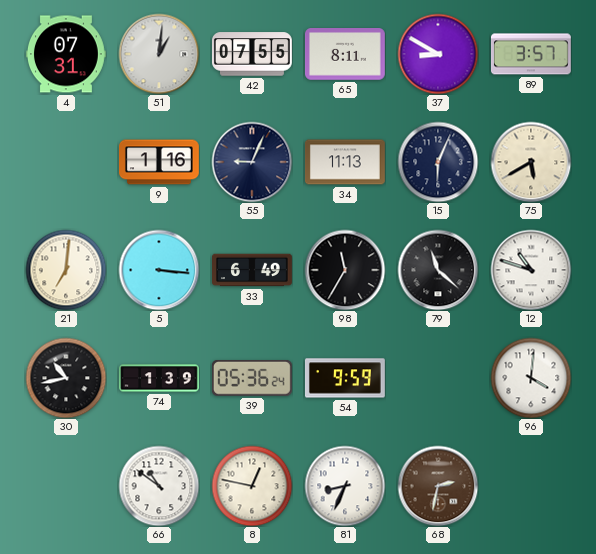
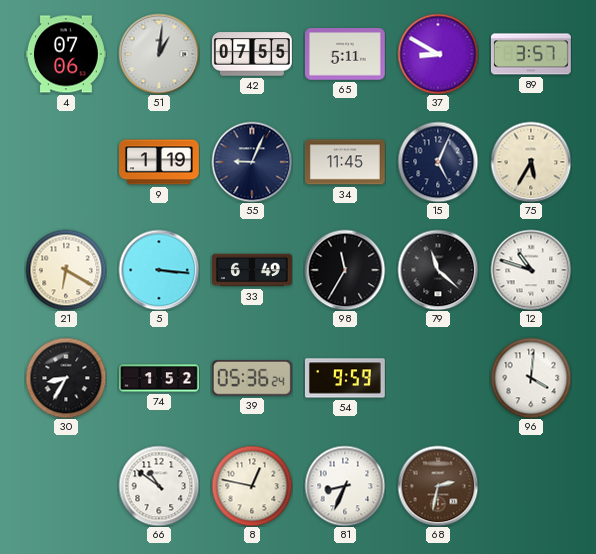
4: 07:31 -> 07:06
65: 8:11 -> 5:11
9: 1:16 -> 1:19
34: 11:13 -> 11:45
15: 6:04 -> 5:04
75: 5:40 -> 5:35
21: 7:01 -> 6:20
30: 10:43 -> 8:35
74: 1:39 -> 1:52
